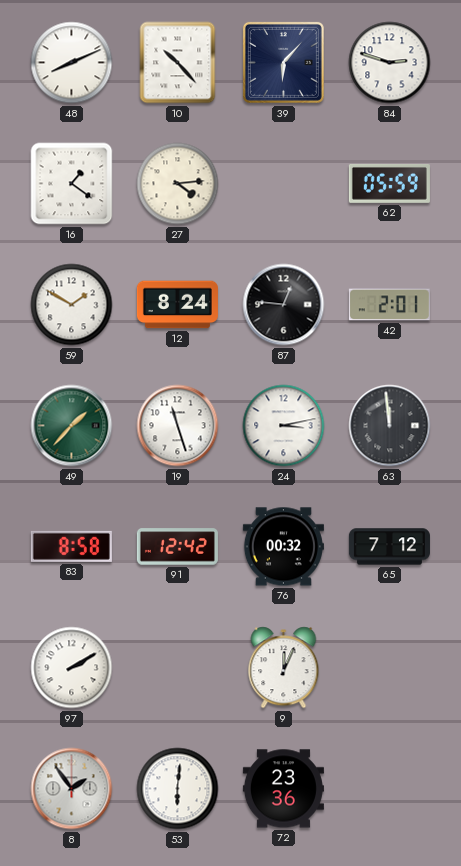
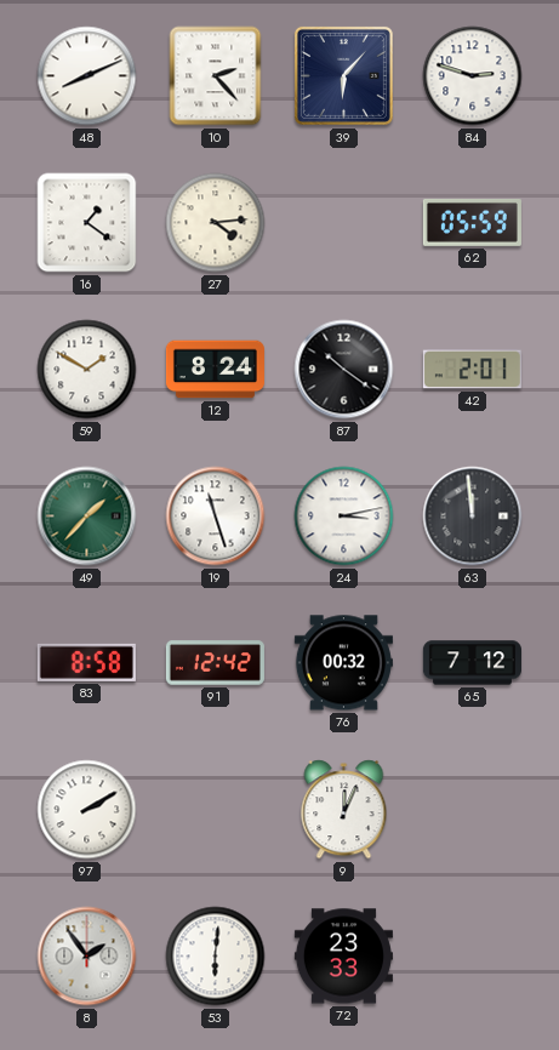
10: 10:23 -> 2:23
87: 12:46 -> 10:21
72: 23:36 -> 23:33
